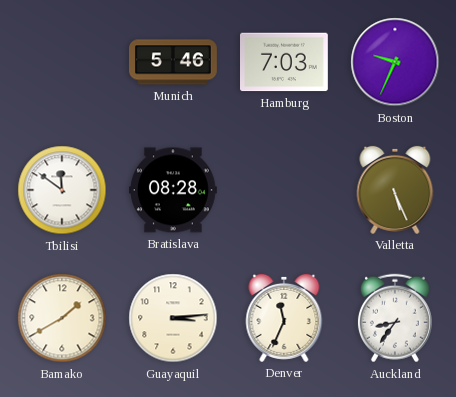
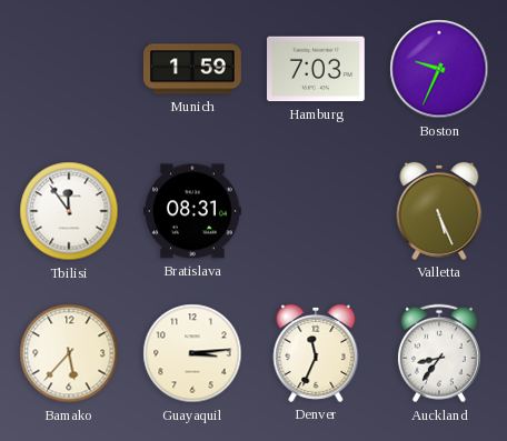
Munich: 5:46 -> 1:59
Tbilisi: 11:51 -> 11:54
Bratislava: 08:28 -> 08:31
Bamako: 1:40 -> 5:37
